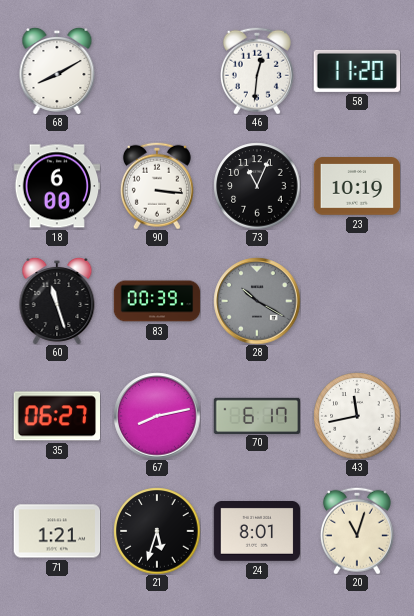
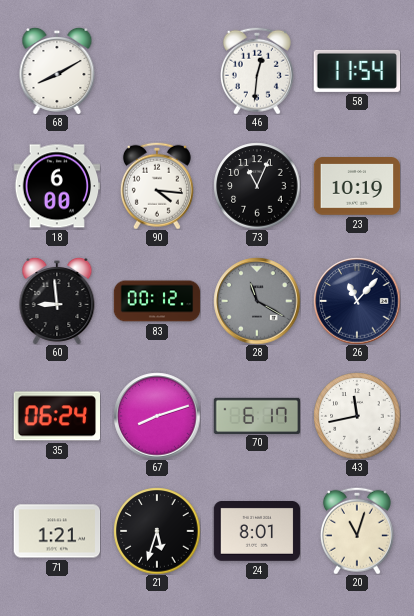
58: 11:20 -> 11:54
90: 3:16 -> 4:16
60: 11:27 -> 8:59
83: 00:39 -> 00:12
28: 10:20 -> 11:20
26: none -> 11:07
35: 06:27 -> 06:24
67: 8:13 -> 8:12
